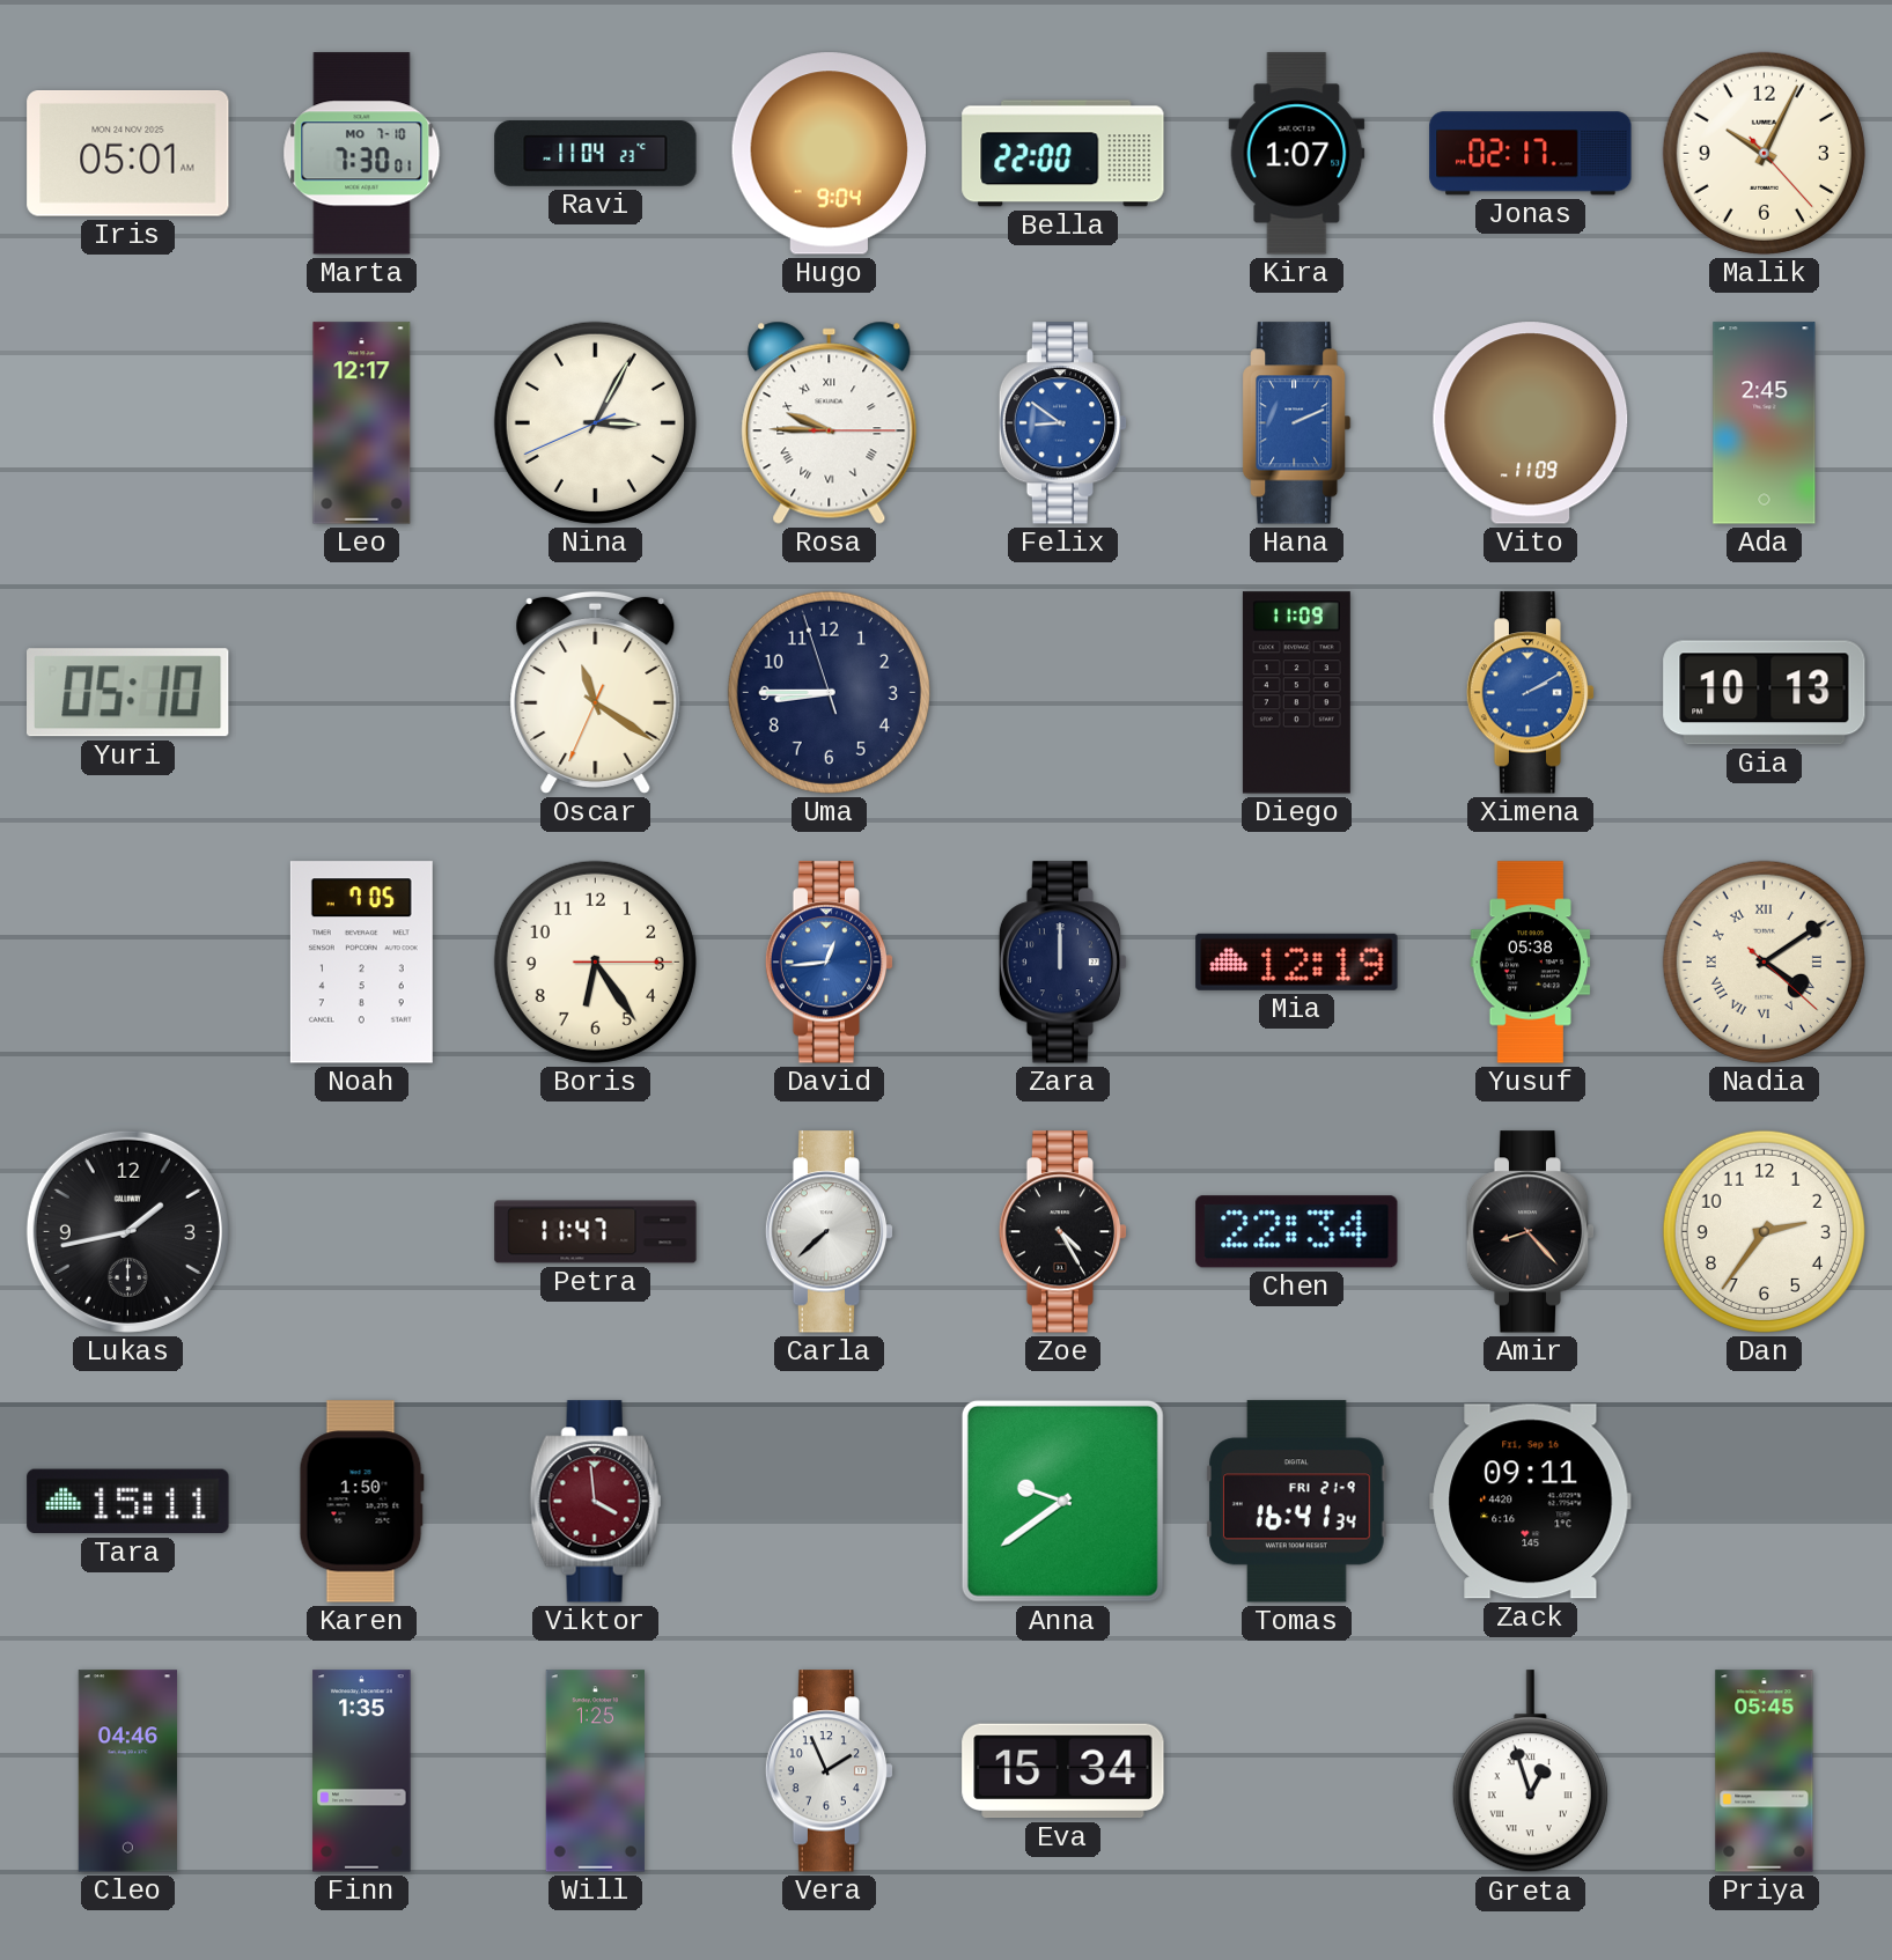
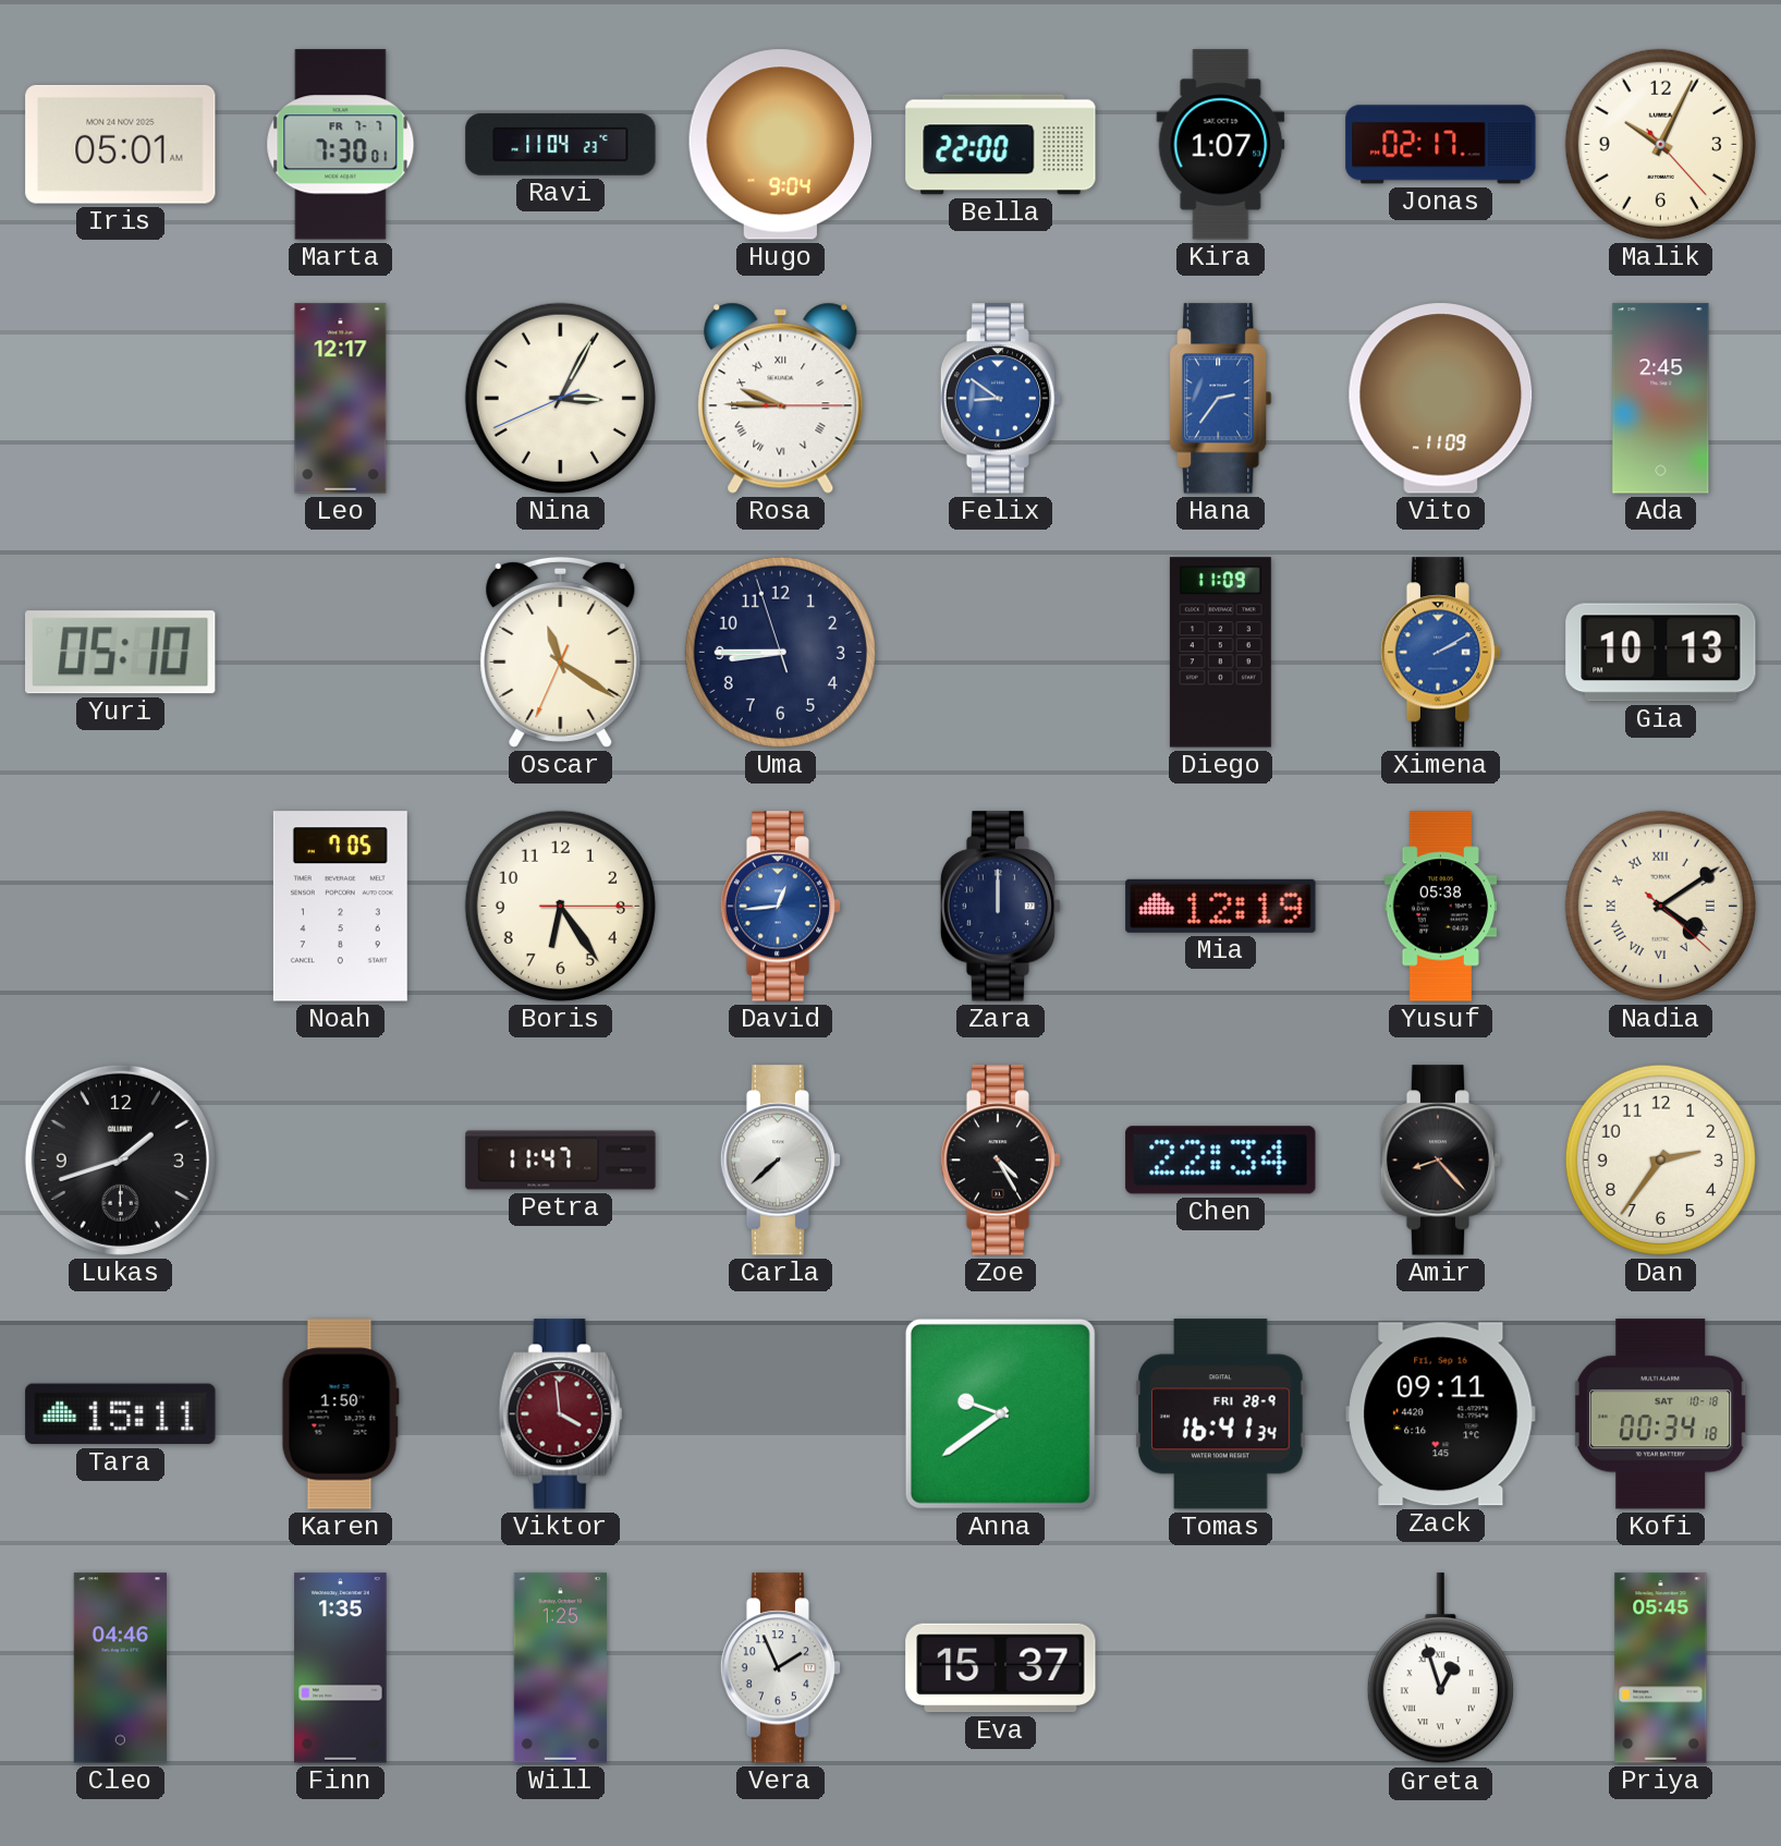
Marta date: MO 7-10 -> FR 7-7
Hana: 2:11 -> 2:36
Lukas: 1:43 -> 1:42
Tomas date: FRI 21-9 -> FRI 28-9
Kofi: none -> 00:34
Eva: 15:34 -> 15:37
